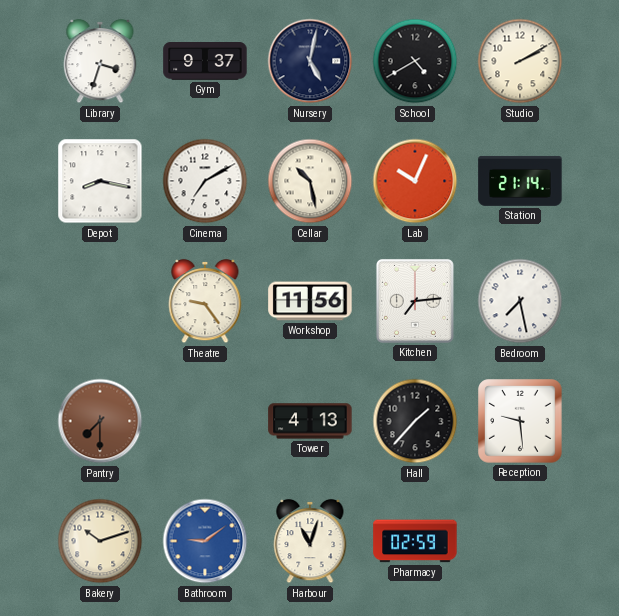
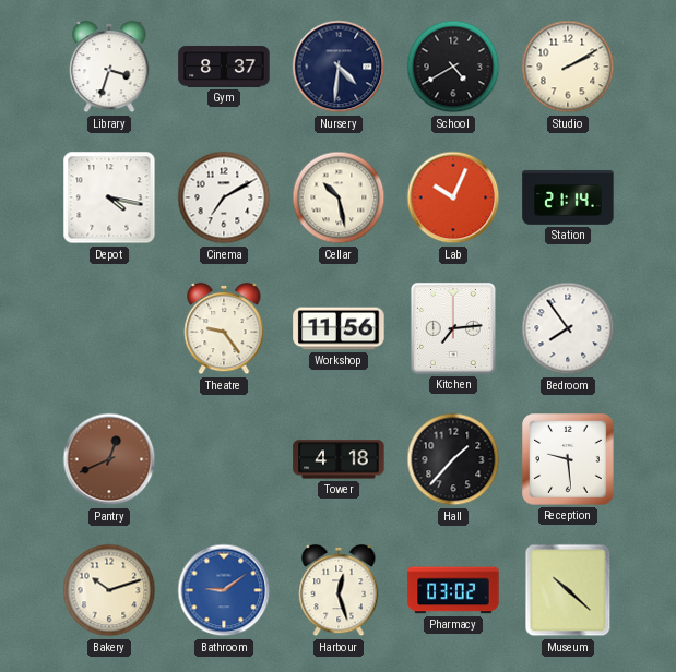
Gym: 9:37 -> 8:37
Nursery: 5:02 -> 4:31
Depot: 8:17 -> 4:17
Bedroom: 7:28 -> 7:54
Pantry: 7:30 -> 12:41
Tower: 4:13 -> 4:18
Harbour: 11:03 -> 12:27
Pharmacy: 02:59 -> 03:02
Museum: none -> 10:22
